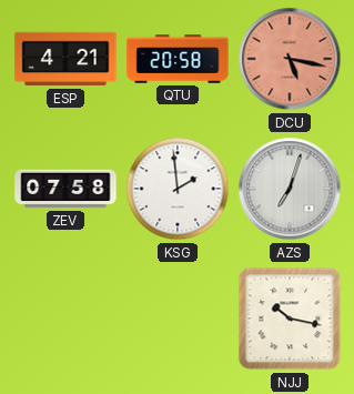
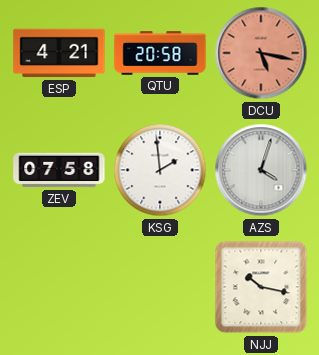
AZS: 7:03 -> 4:03
